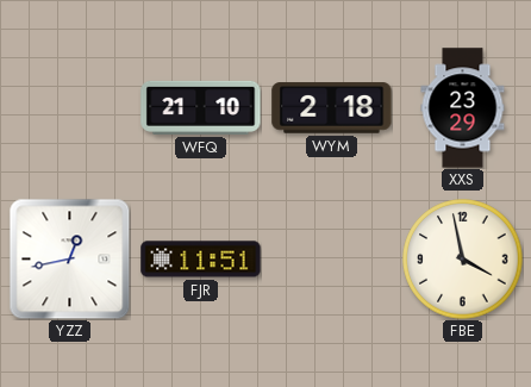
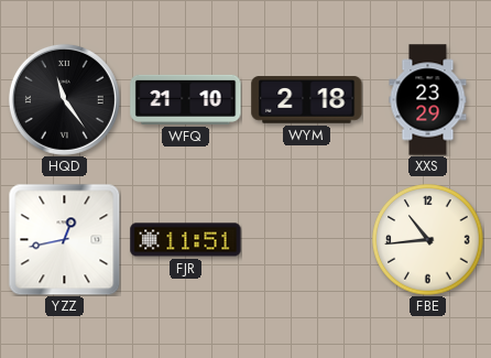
HQD: none -> 11:24
FBE: 3:58 -> 10:44
